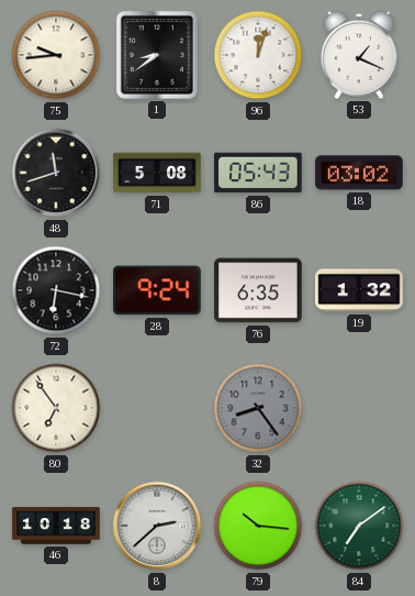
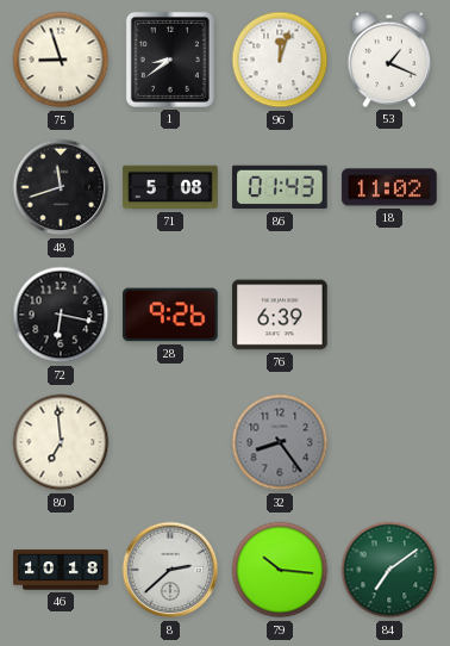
75: 9:44 -> 8:57
86: 05:43 -> 01:43
18: 03:02 -> 11:02
28: 9:24 -> 9:26
76: 6:35 -> 6:39
19: 1:32 -> none
80: 6:54 -> 6:59
